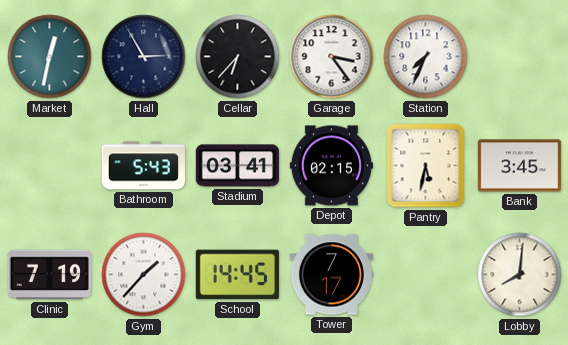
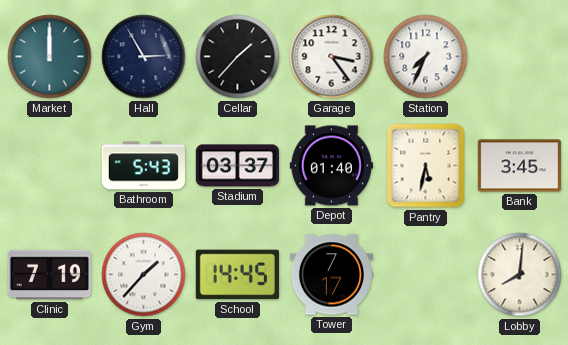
Market: 12:32 -> 12:00
Cellar: 6:37 -> 1:37
Stadium: 03:41 -> 03:37
Depot: 02:15 -> 01:40
